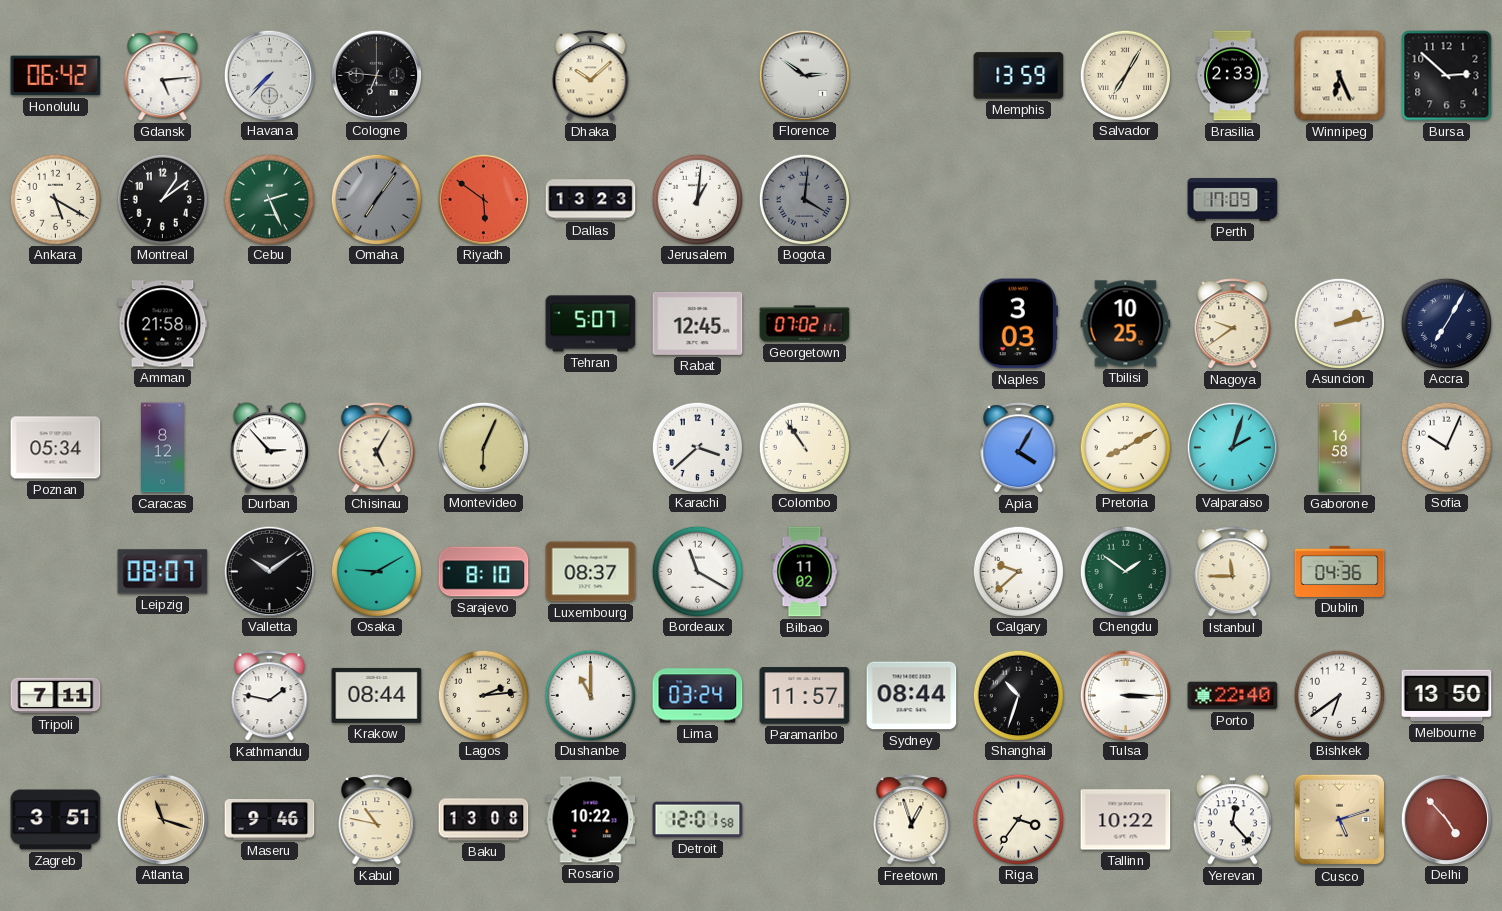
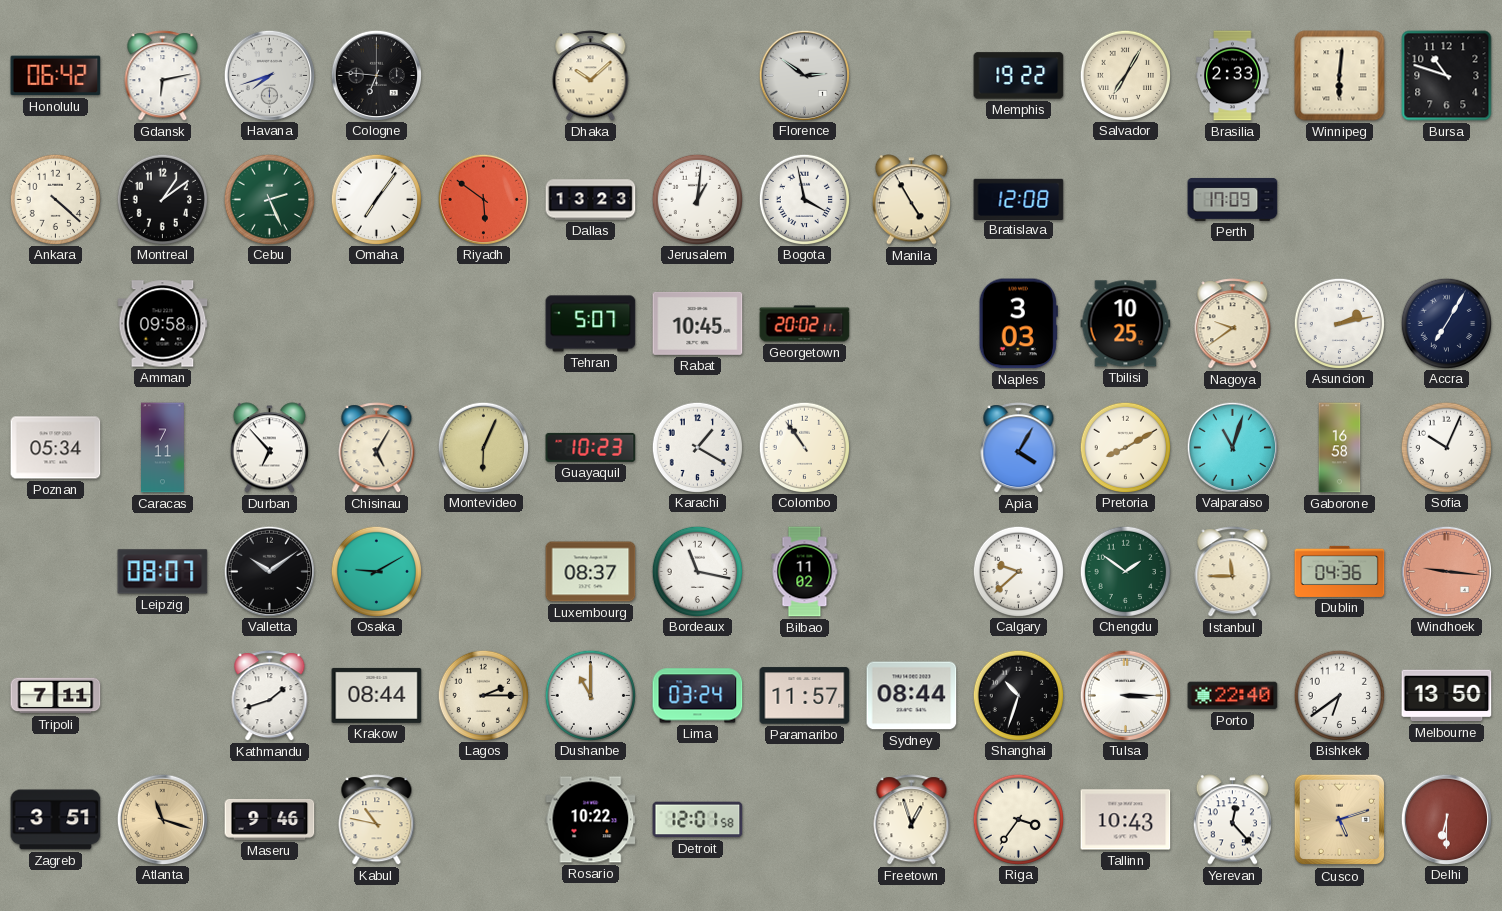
Gdansk: 5:14 -> 6:13
Havana: 7:37 -> 7:42
Memphis: 13:59 -> 19:22
Winnipeg: 6:26 -> 6:01
Bursa: 2:52 -> 10:48
Ankara: 5:20 -> 4:22
Omaha dial: grey -> white
Bogota: 4:01 -> 3:58
Bogota dial: grey -> white
Manila: none -> 4:55
Bratislava: none -> 12:08
Amman: 21:58 -> 09:58
Rabat: 12:45 -> 10:45
Georgetown: 07:02 -> 20:02
Caracas: 8:12 -> 7:11
Durban: 2:53 -> 6:53
Guayaquil: none -> 10:23
Karachi: 3:38 -> 1:20
Valparaiso: 2:03 -> 11:03
Sarajevo: 8:10 -> none
Bordeaux: 11:20 -> 11:17
Windhoek: none -> 9:16
Kathmandu: 1:47 -> 1:42
Lagos: 2:14 -> 2:15
Baku: 13:08 -> none
Tallinn: 10:22 -> 10:43
Delhi: 4:53 -> 6:30
